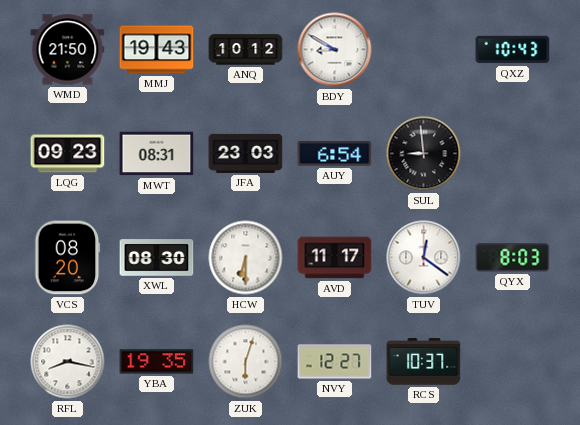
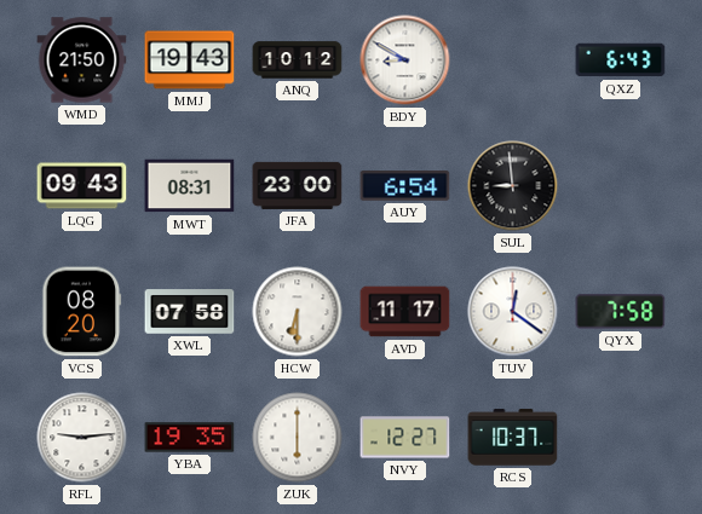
QXZ: 10:43 -> 6:43
LQG: 09:23 -> 09:43
JFA: 23:03 -> 23:00
XWL: 08:30 -> 07:58
QYX: 8:03 -> 7:58
RFL: 8:17 -> 9:14
ZUK: 6:03 -> 6:00
